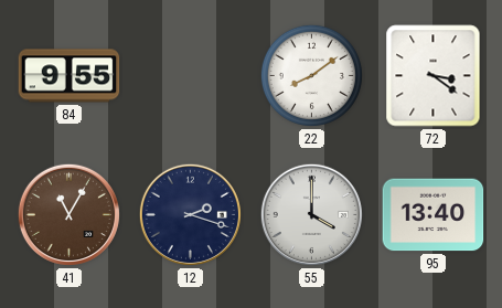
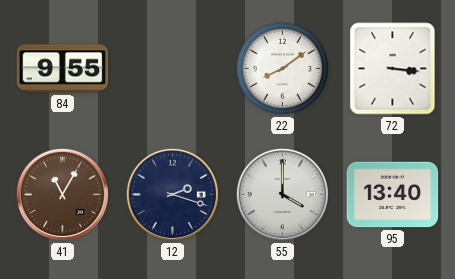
72: 3:21 -> 3:16
